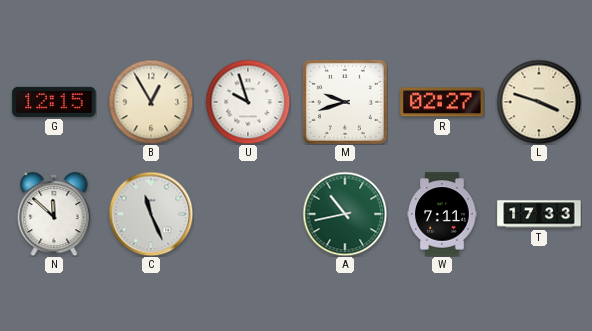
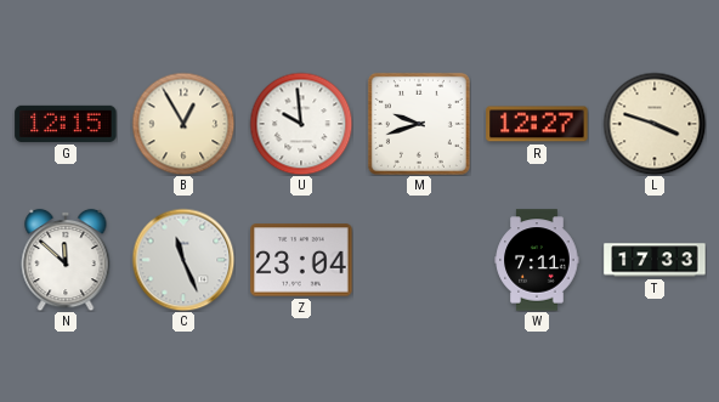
U: 9:57 -> 9:59
R: 02:27 -> 12:27
Z: none -> 23:04
A: 10:43 -> none
